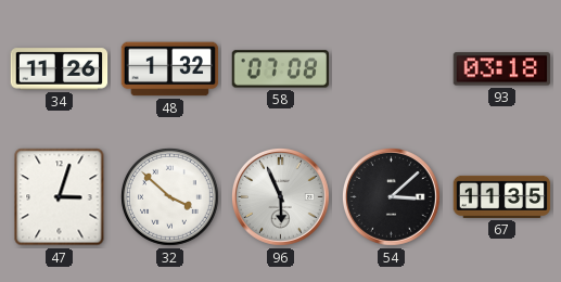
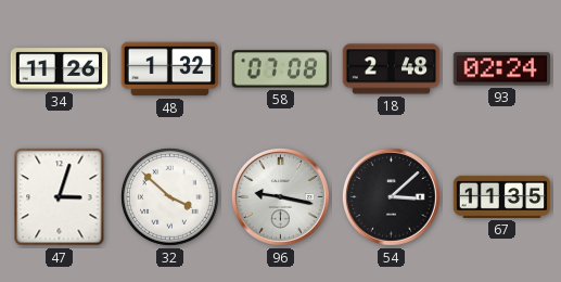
18: none -> 2:48
93: 03:18 -> 02:24
96: 5:56 -> 9:17
